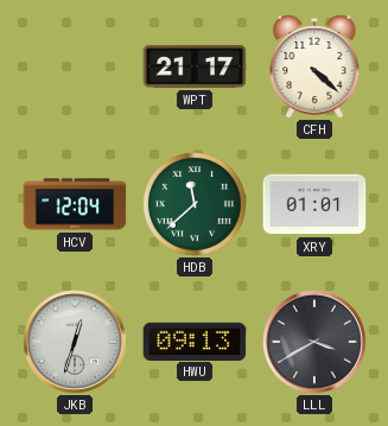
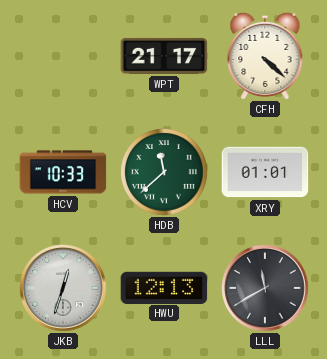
HCV: 12:04 -> 10:33
HWU: 09:13 -> 12:13
LLL: 3:40 -> 11:40
